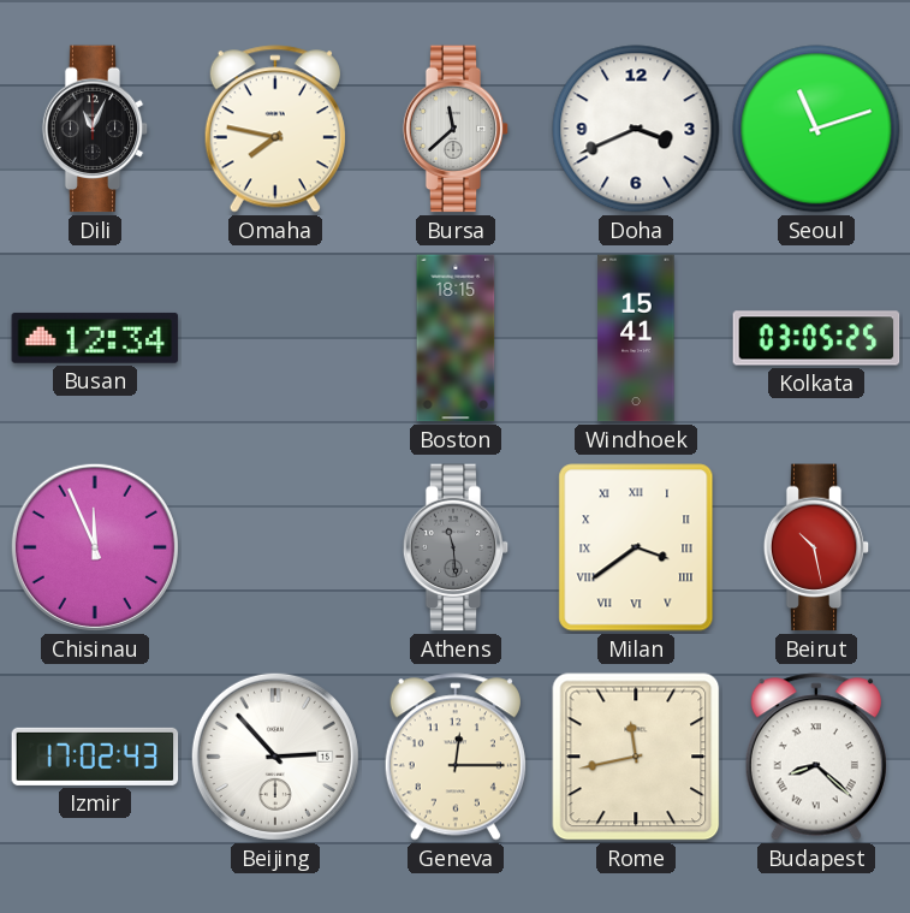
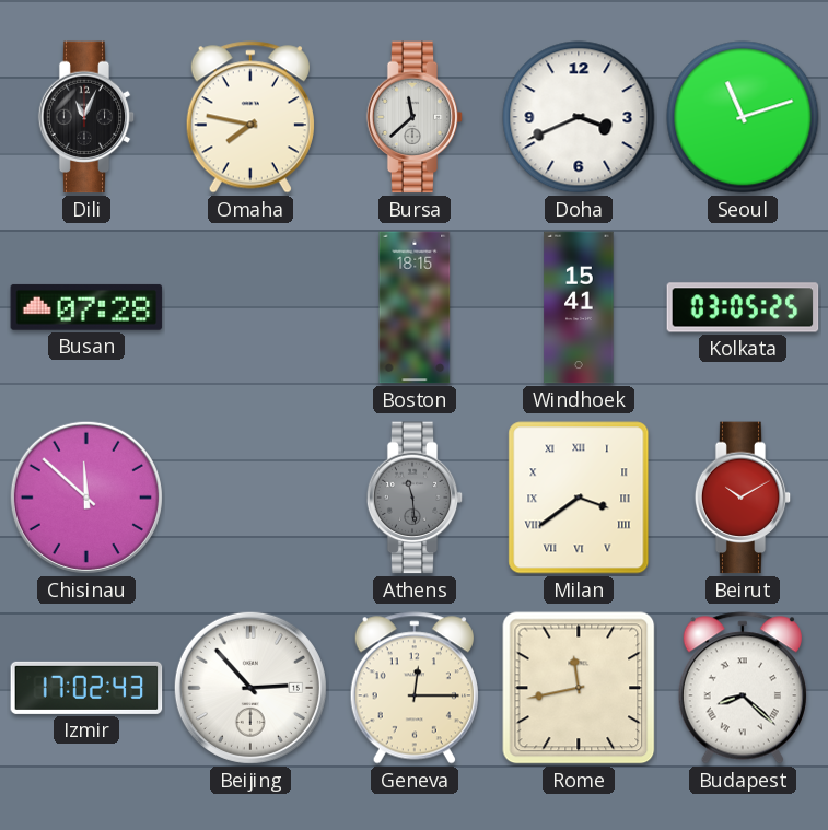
Busan: 12:34 -> 07:28
Chisinau: 11:56 -> 11:52
Beirut: 10:28 -> 10:10
